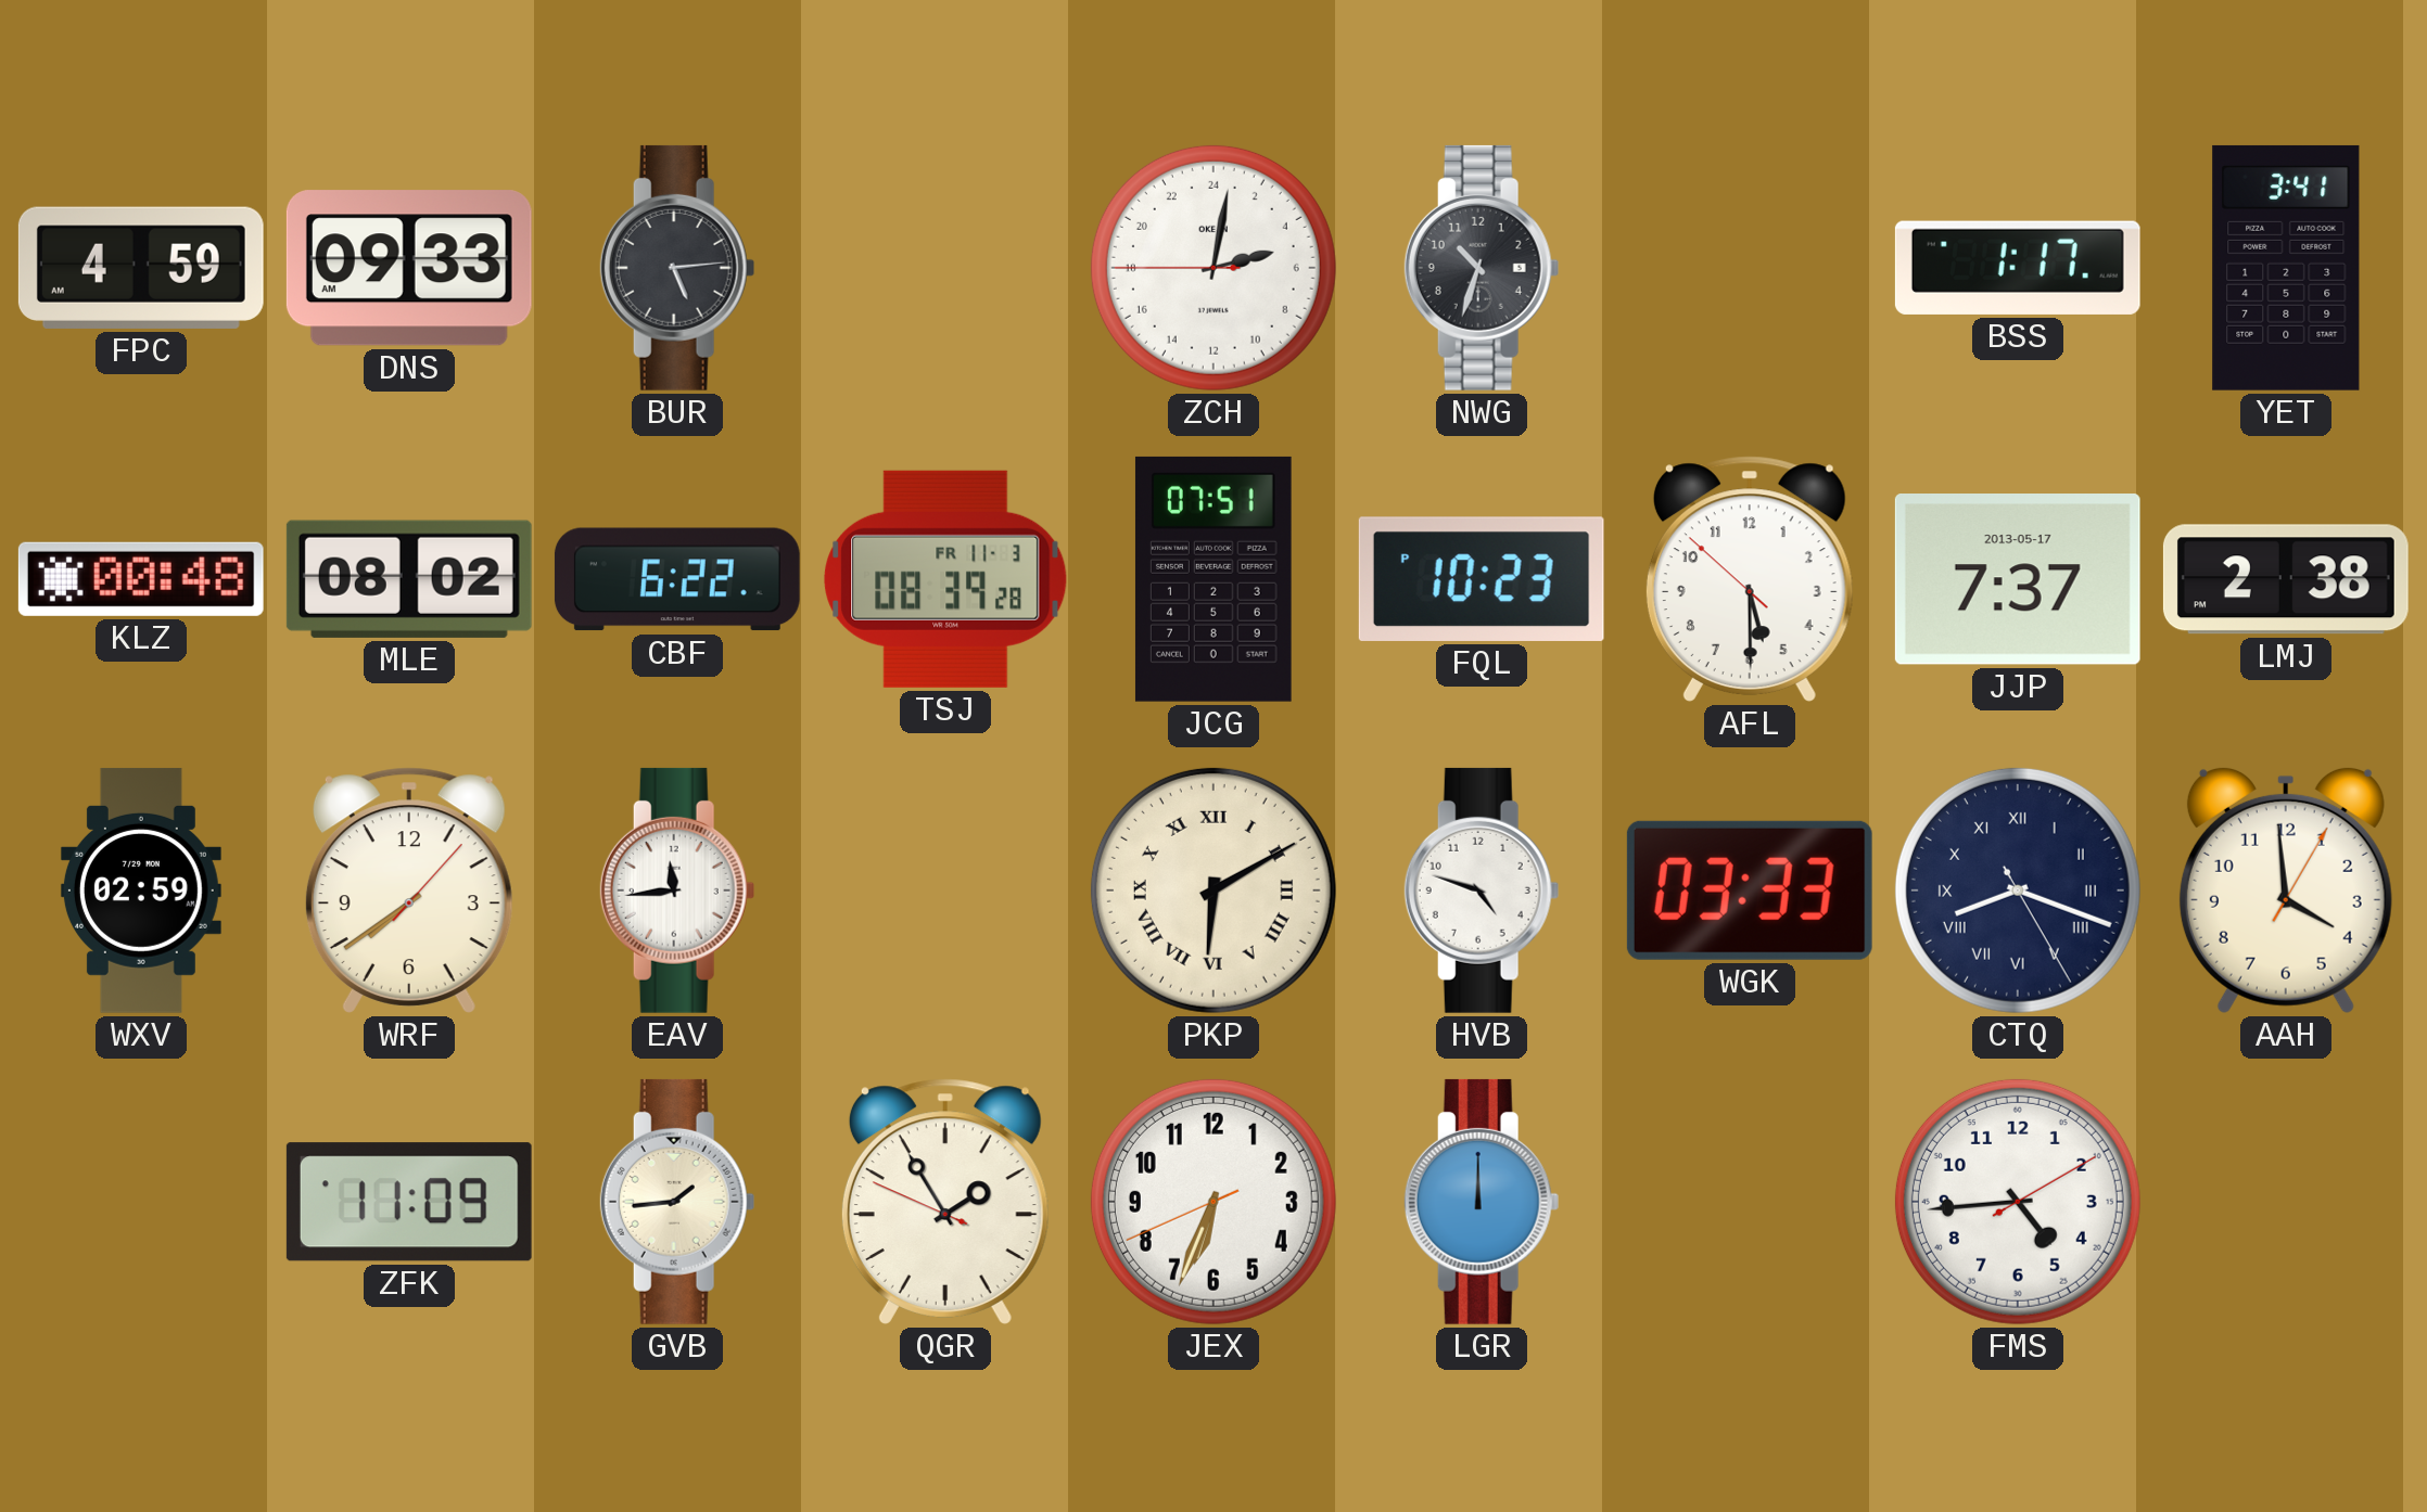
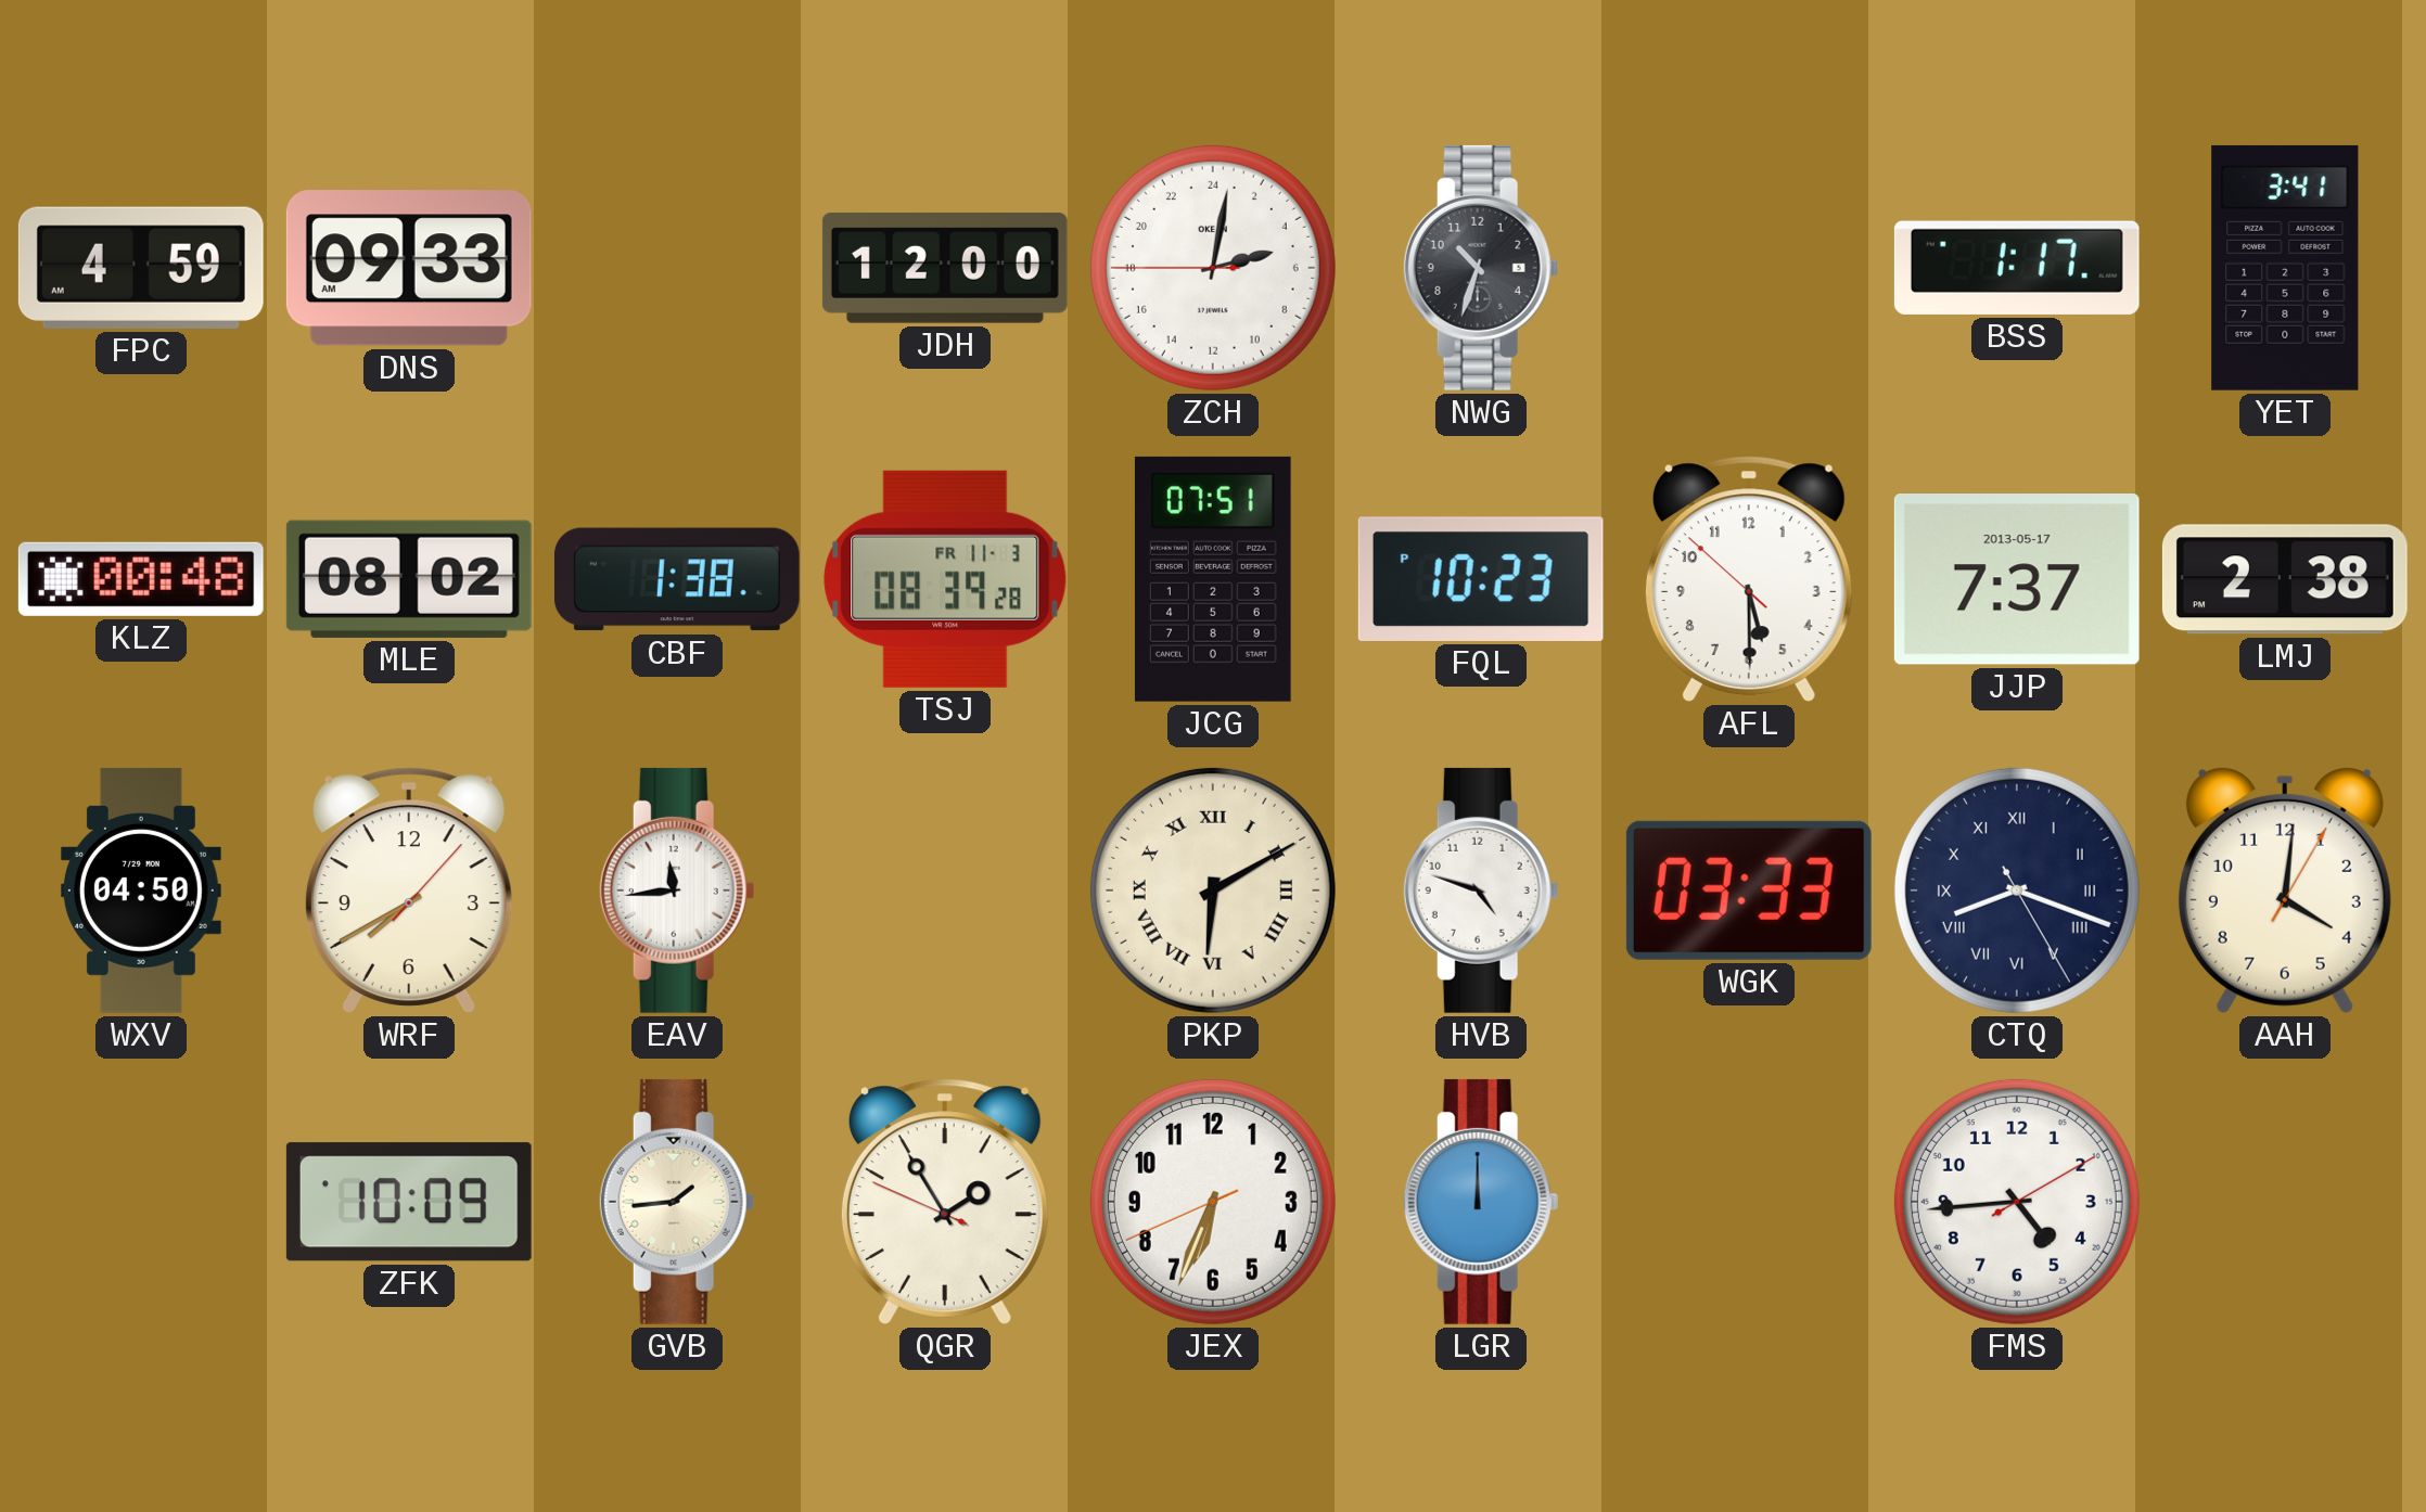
BUR: 5:14 -> none
JDH: none -> 12:00
CBF: 6:22 -> 1:38
WXV: 02:59 -> 04:50
WRF: 7:39 -> 7:40
AAH: 3:59 -> 4:01
ZFK: 11:09 -> 10:09
